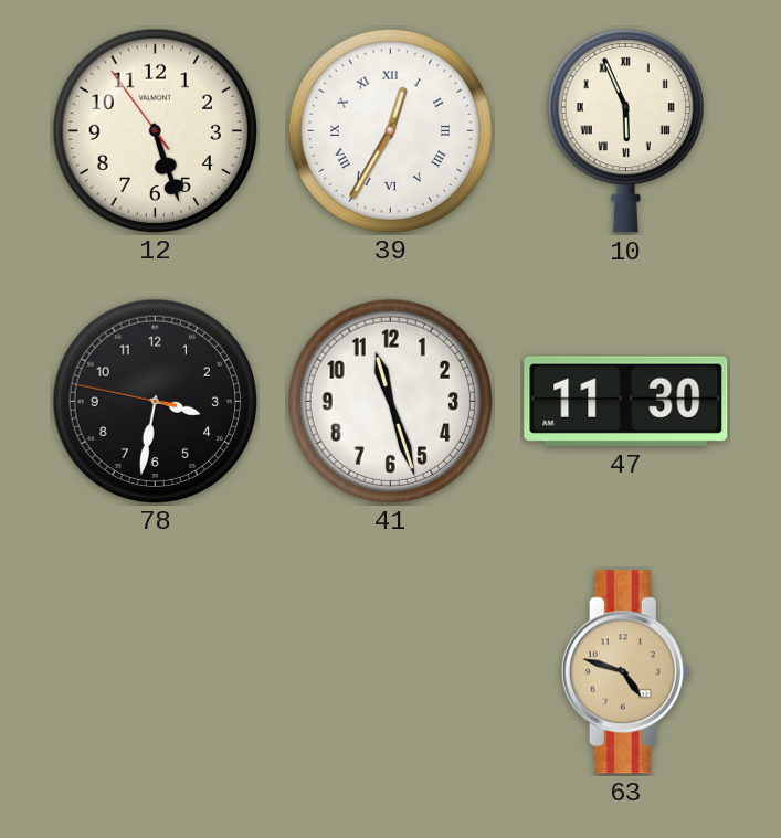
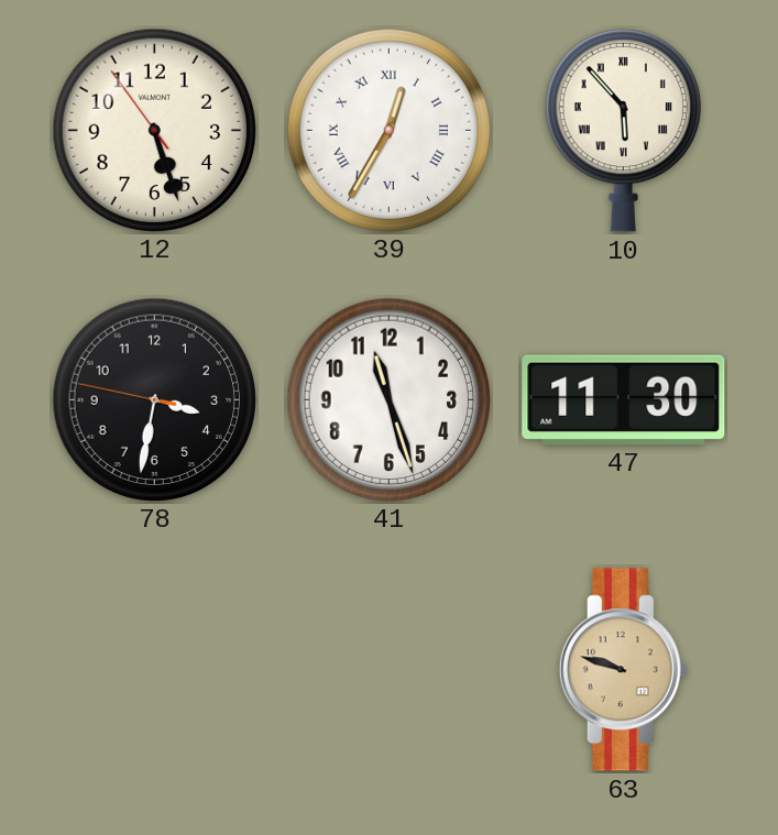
10: 5:56 -> 5:53
63: 4:48 -> 9:48
